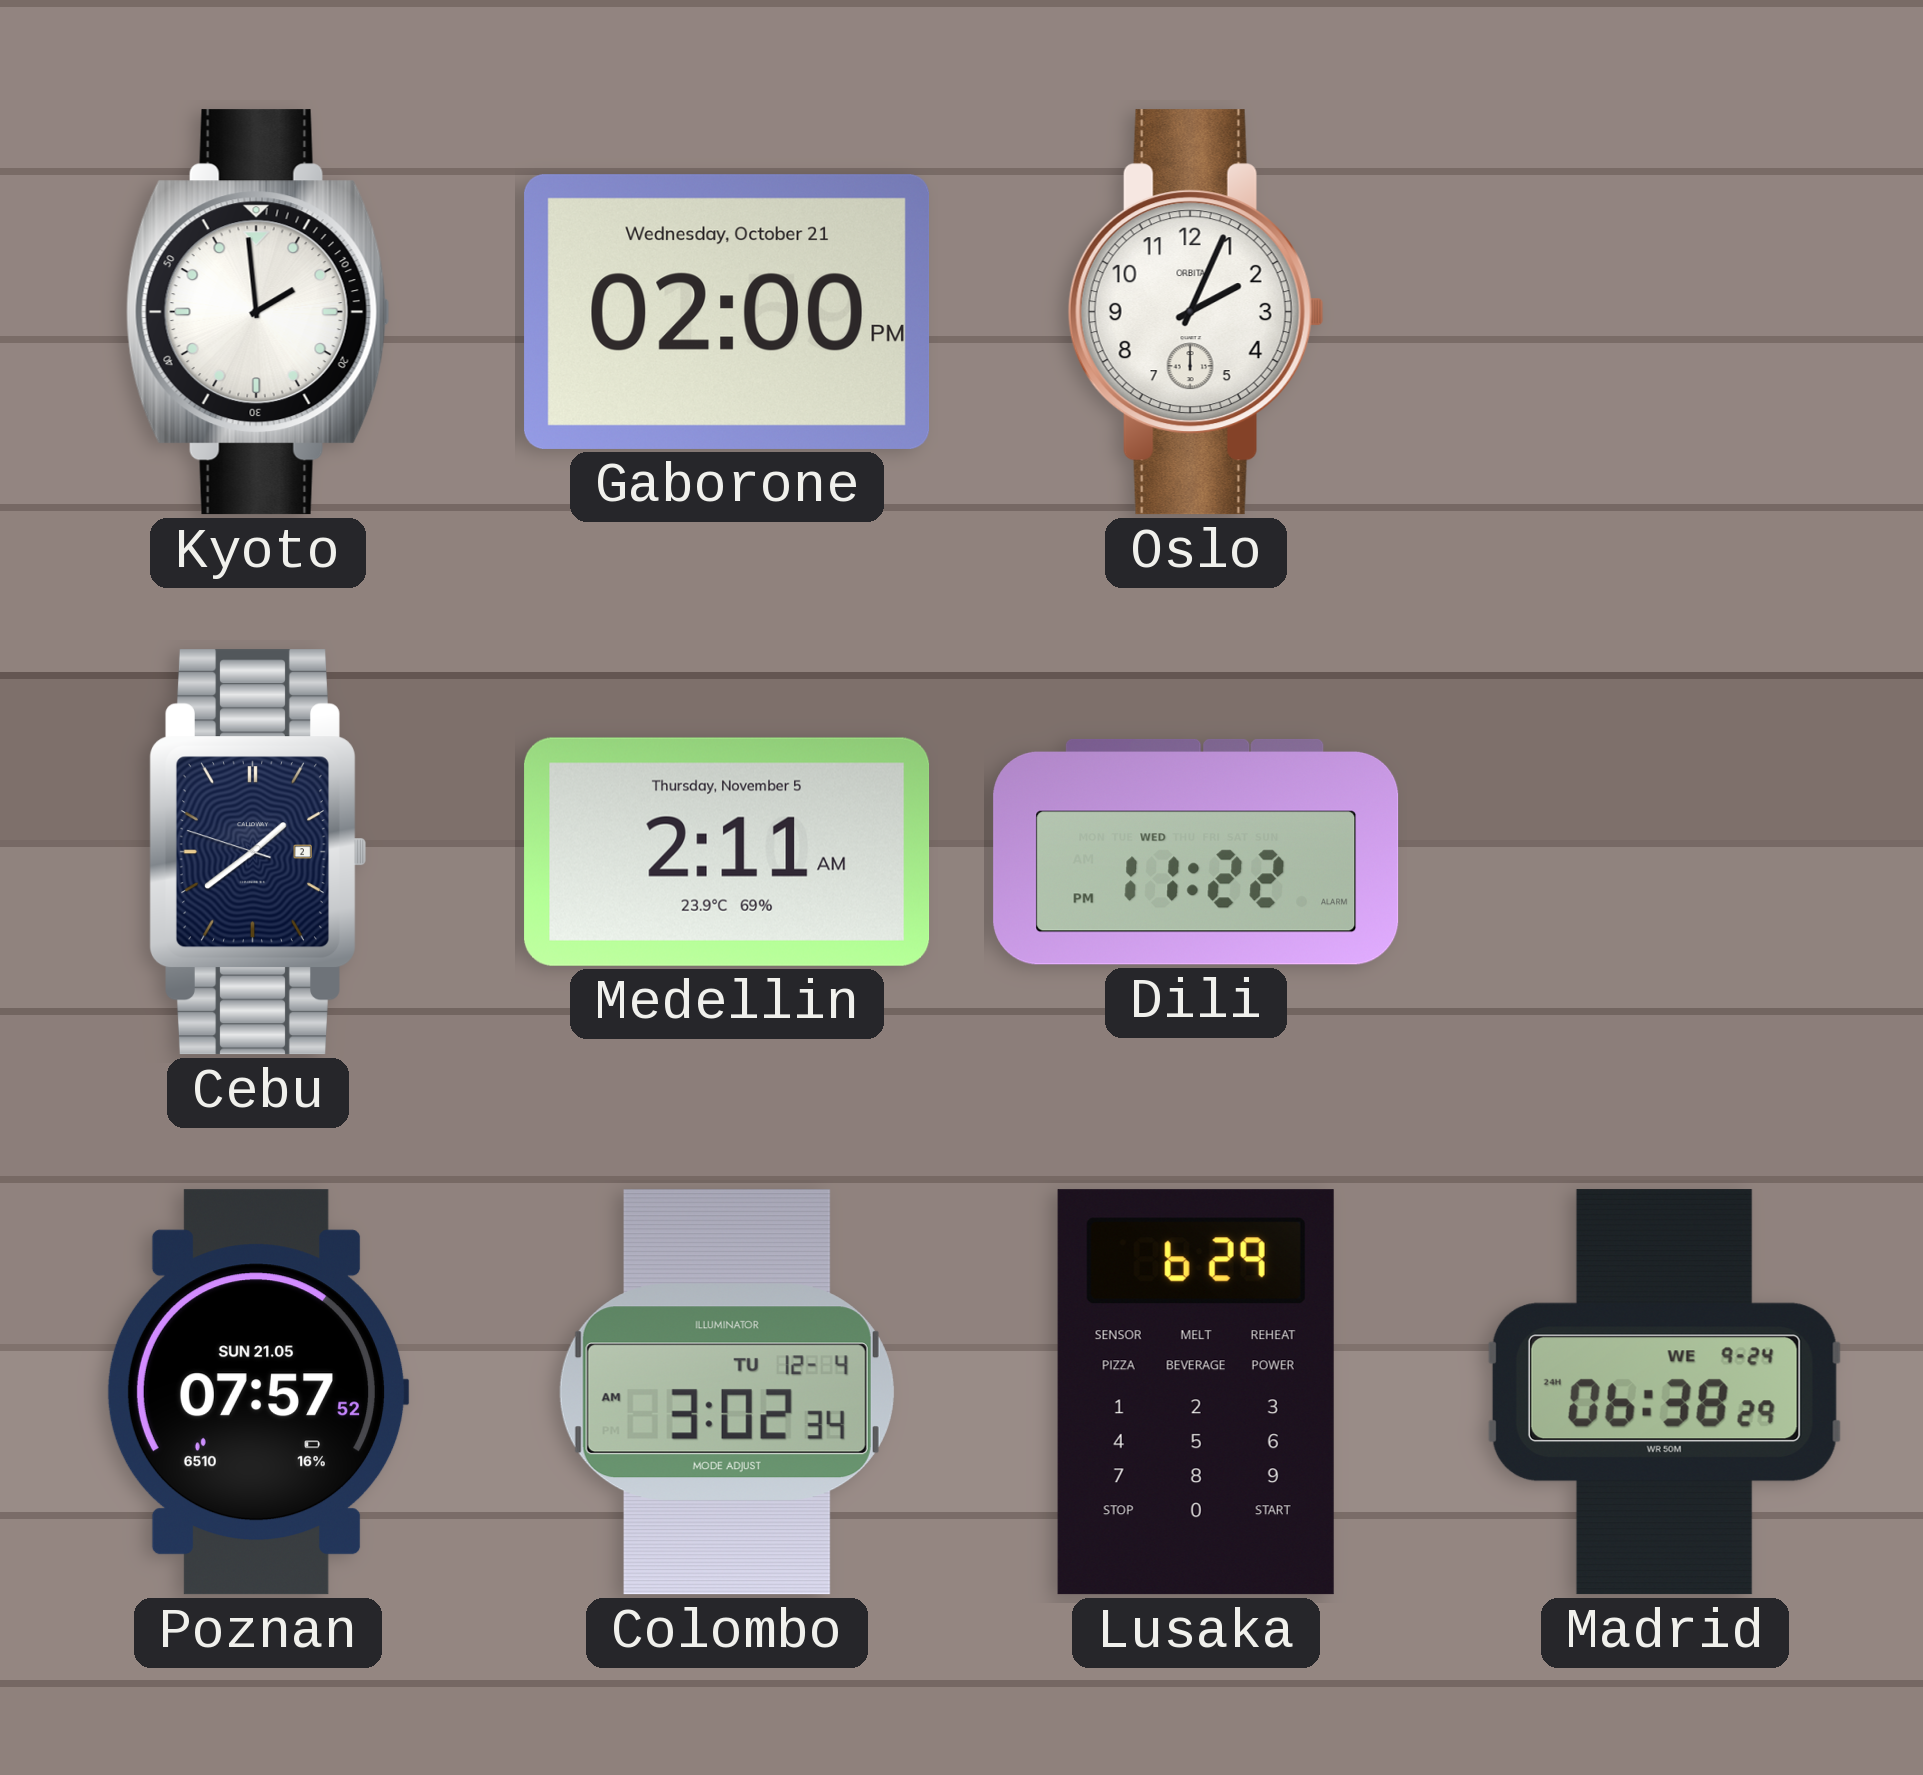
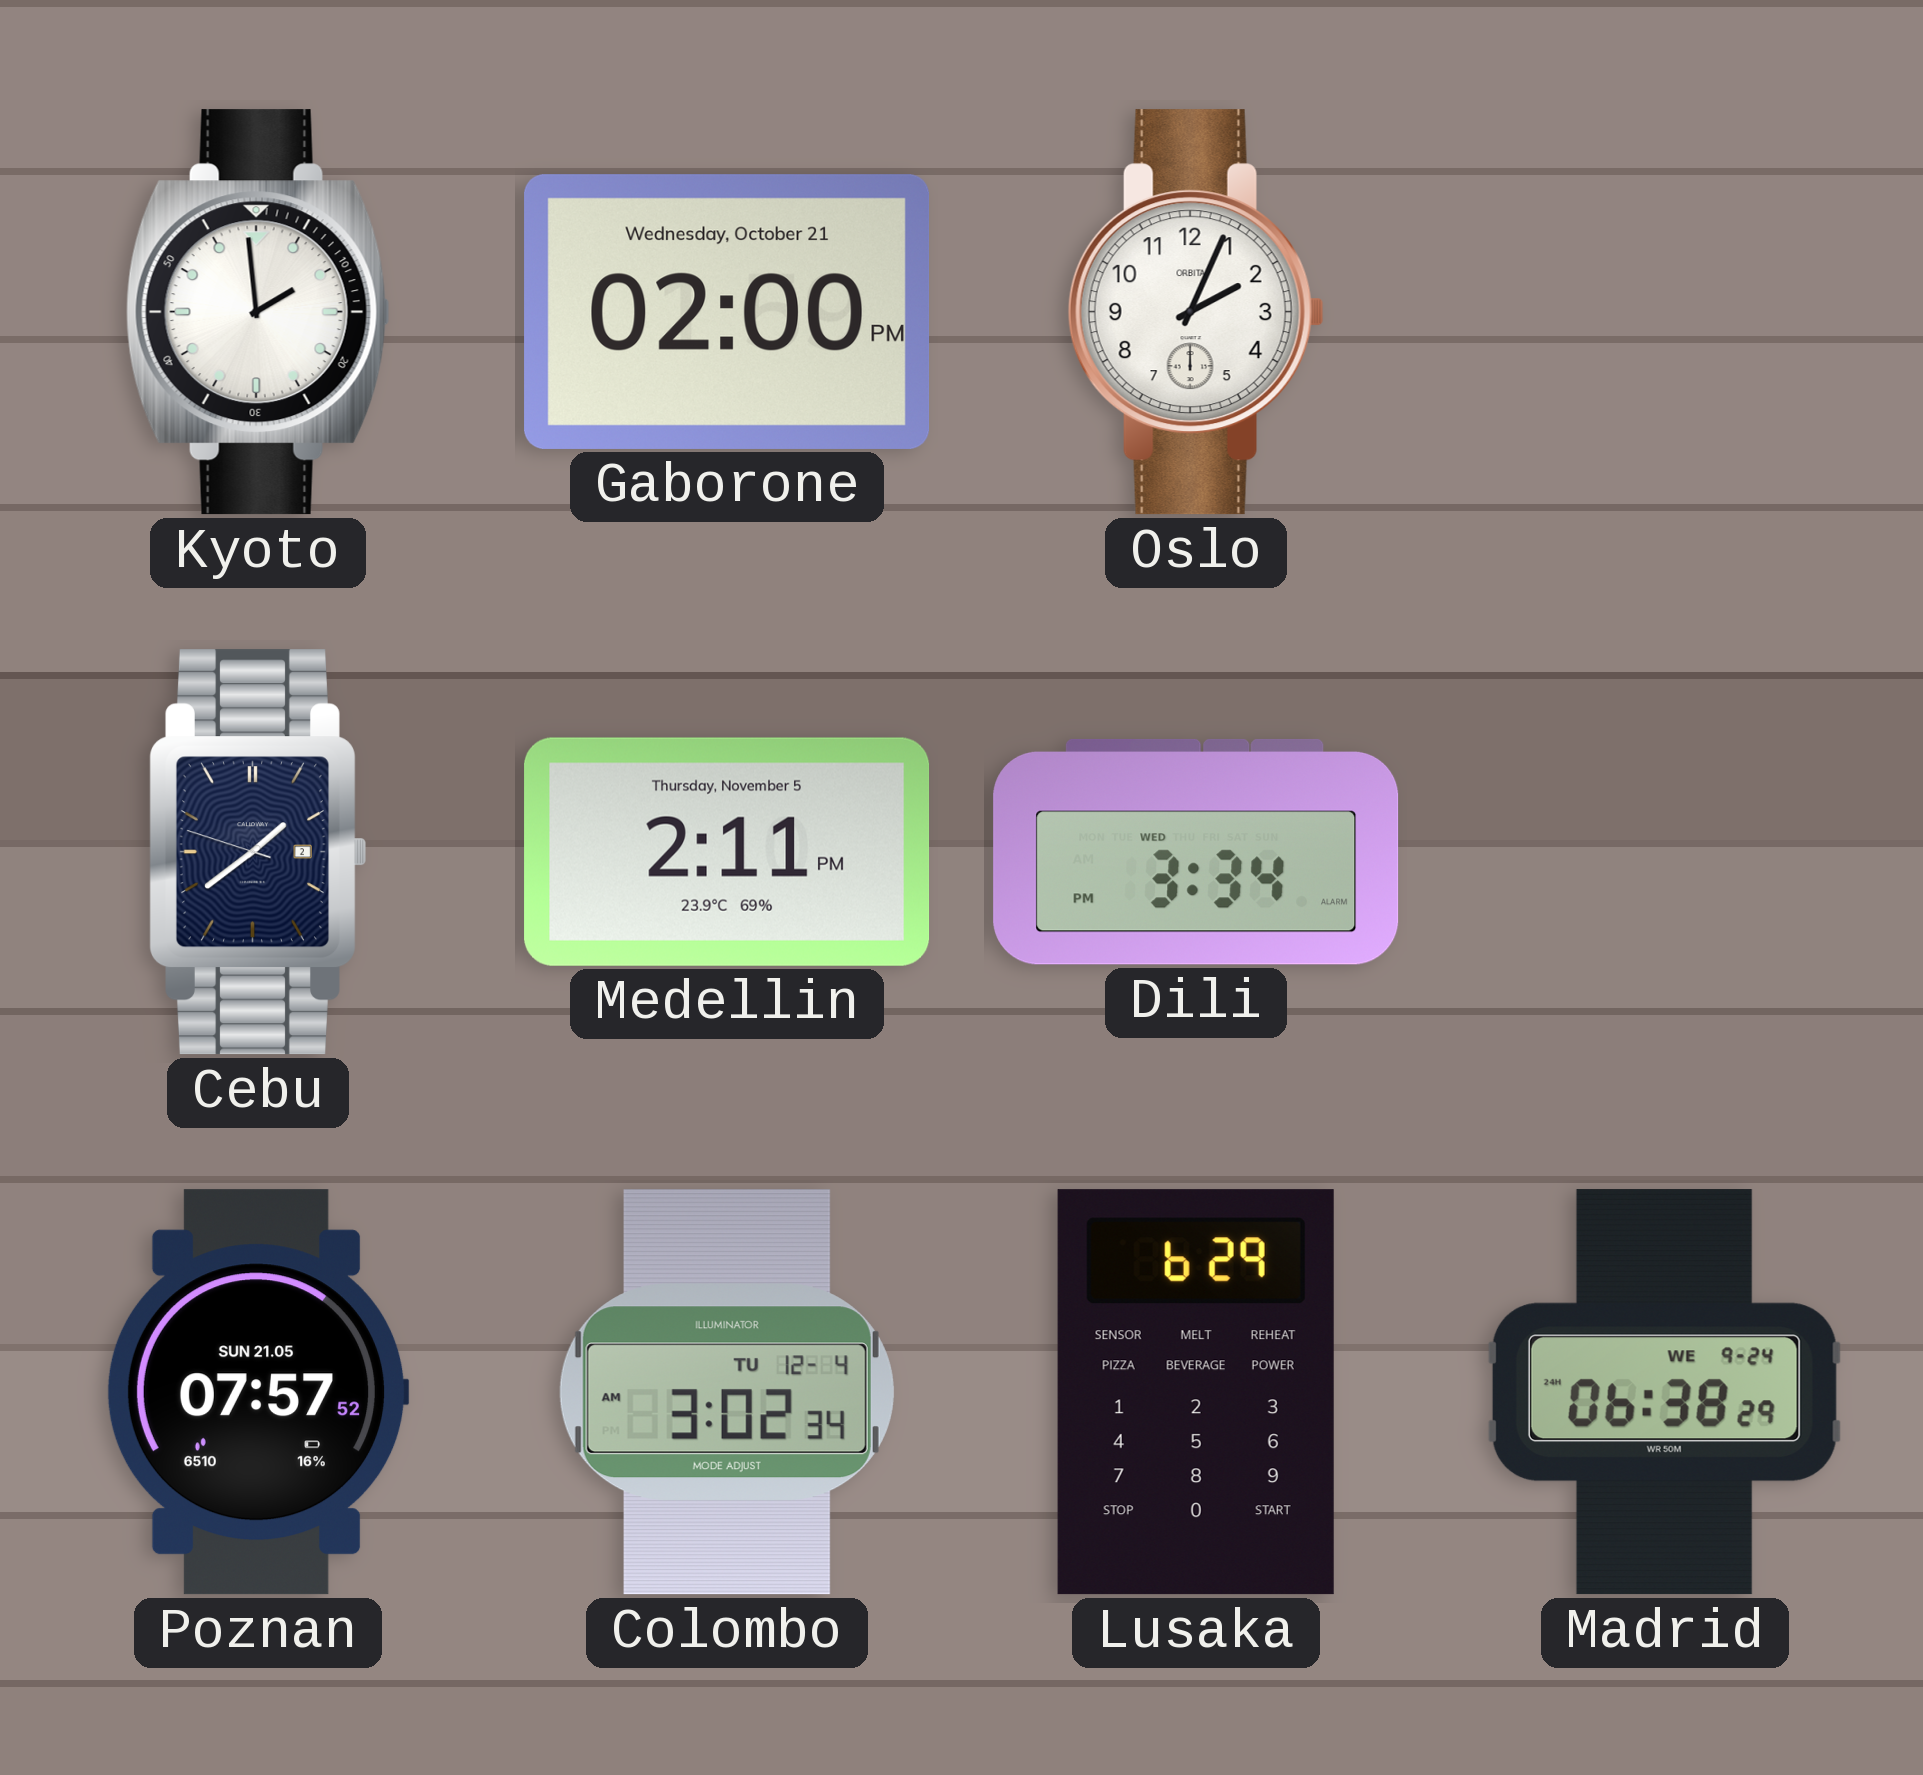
Medellin: 2:11 AM -> 2:11 PM
Dili: 11:22 -> 3:34
